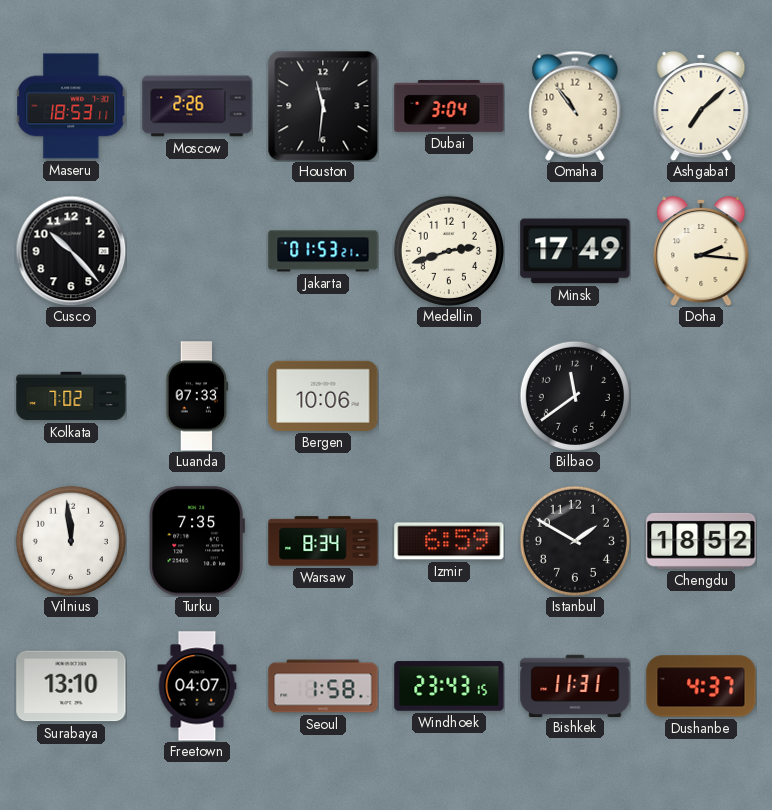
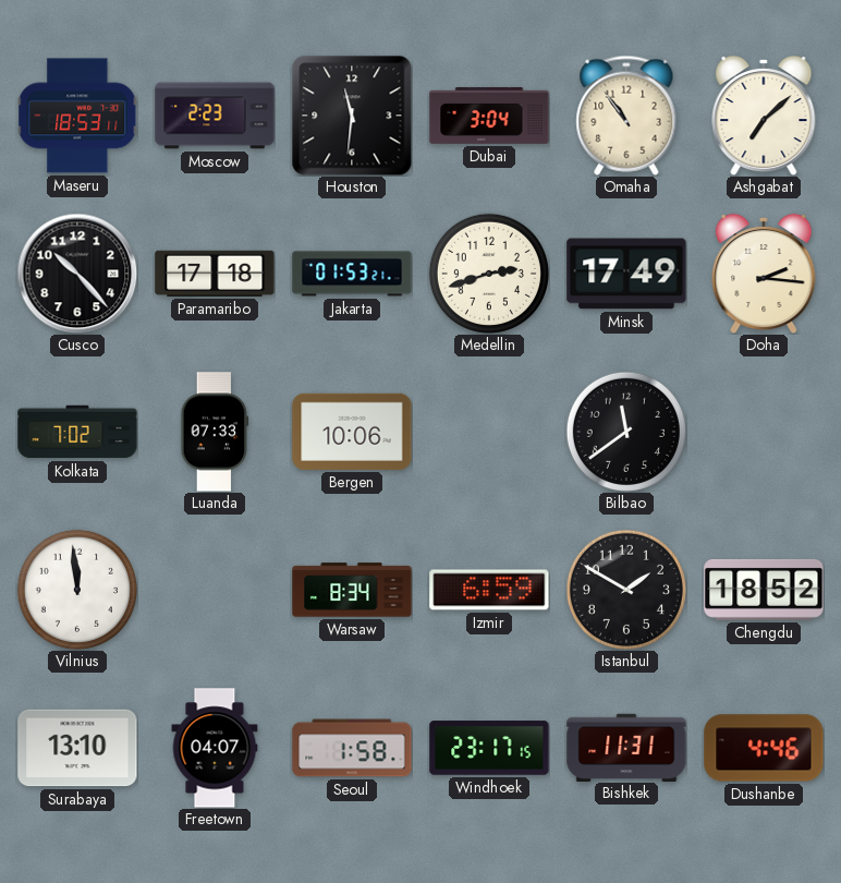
Moscow: 2:26 -> 2:23
Paramaribo: none -> 17:18
Turku: 7:35 -> none
Windhoek: 23:43 -> 23:17
Dushanbe: 4:37 -> 4:46
